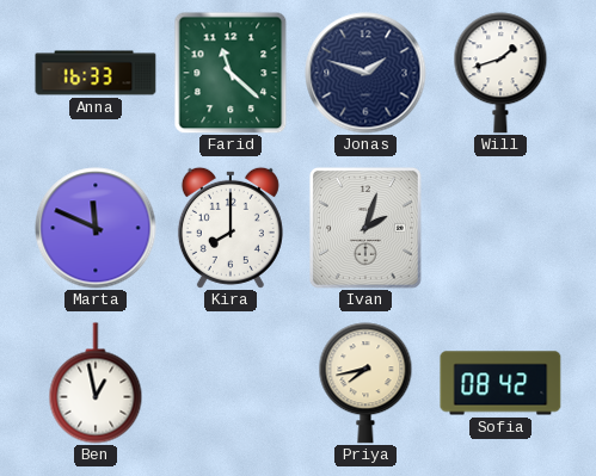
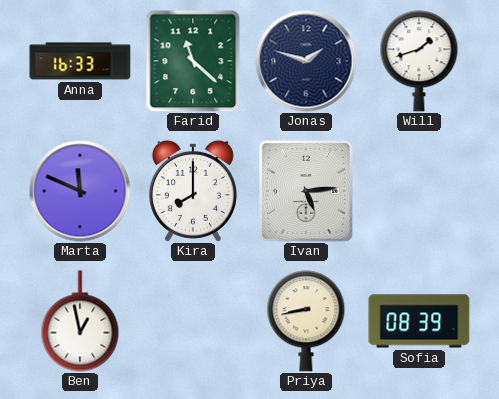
Ivan: 2:03 -> 5:14
Priya: 7:43 -> 8:43
Sofia: 08:42 -> 08:39
